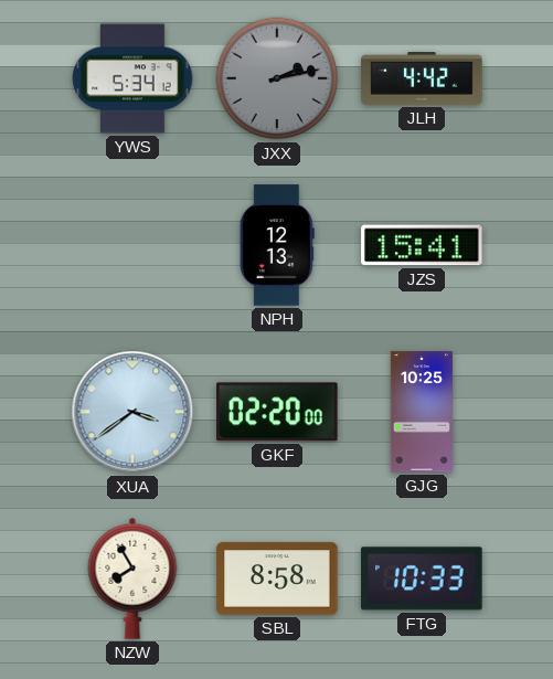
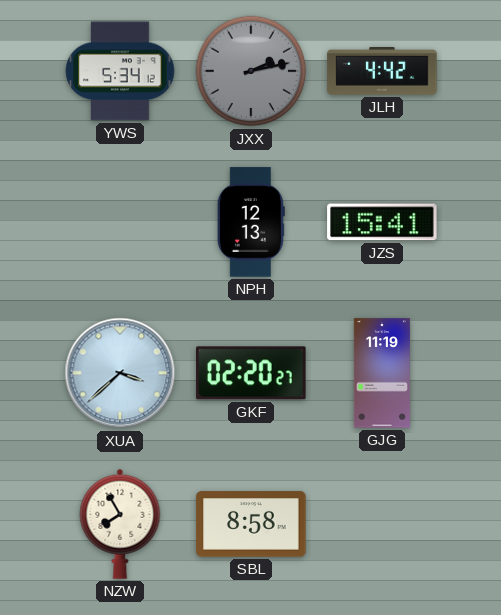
XUA: 3:39 -> 3:38
GKF: 02:20:00 -> 02:20:27
GJG: 10:25 -> 11:19
FTG: 10:33 -> none
